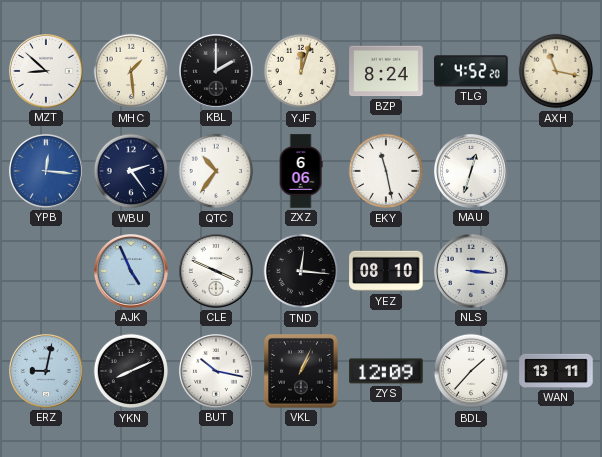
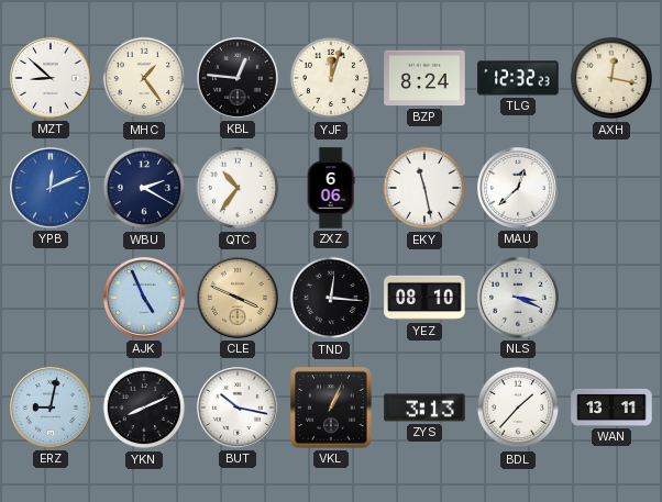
MHC: 1:29 -> 1:24
KBL: 2:00 -> 12:46
TLG: 4:52 -> 12:32
AXH: 11:17 -> 12:17
YPB: 12:16 -> 12:11
WBU: 2:24 -> 2:20
MAU: 12:33 -> 12:38
CLE dial: white -> champagne
NLS: 3:16 -> 3:19
ZYS: 12:09 -> 3:13
